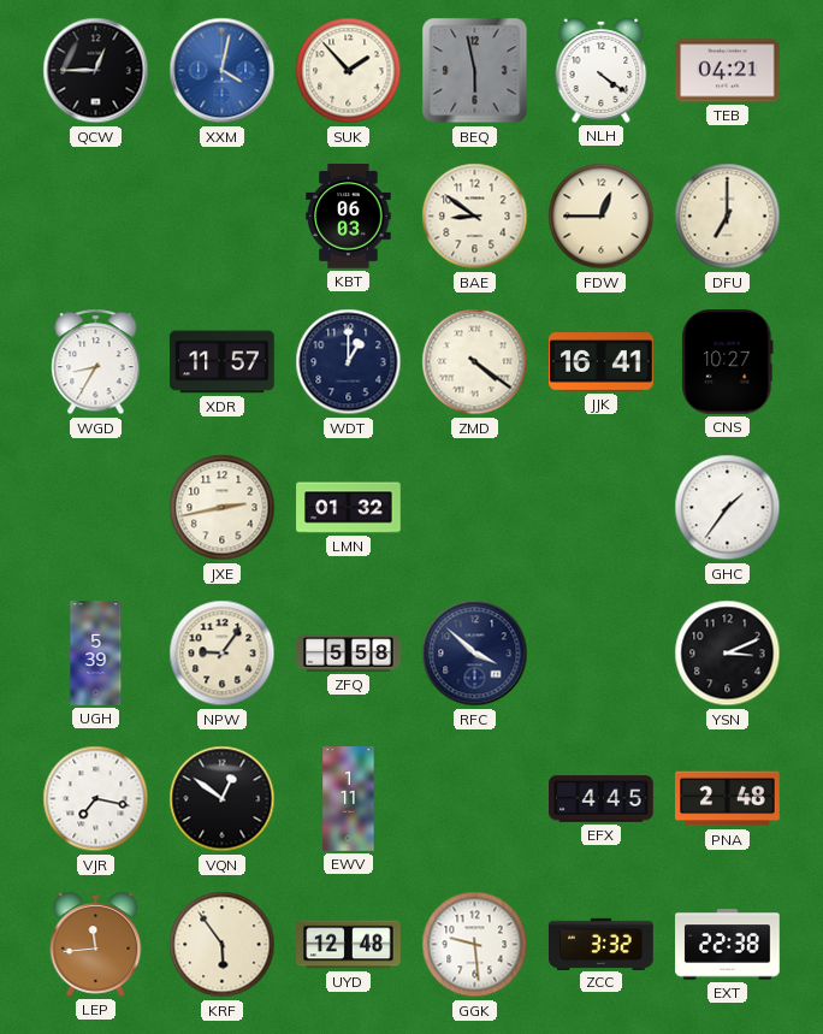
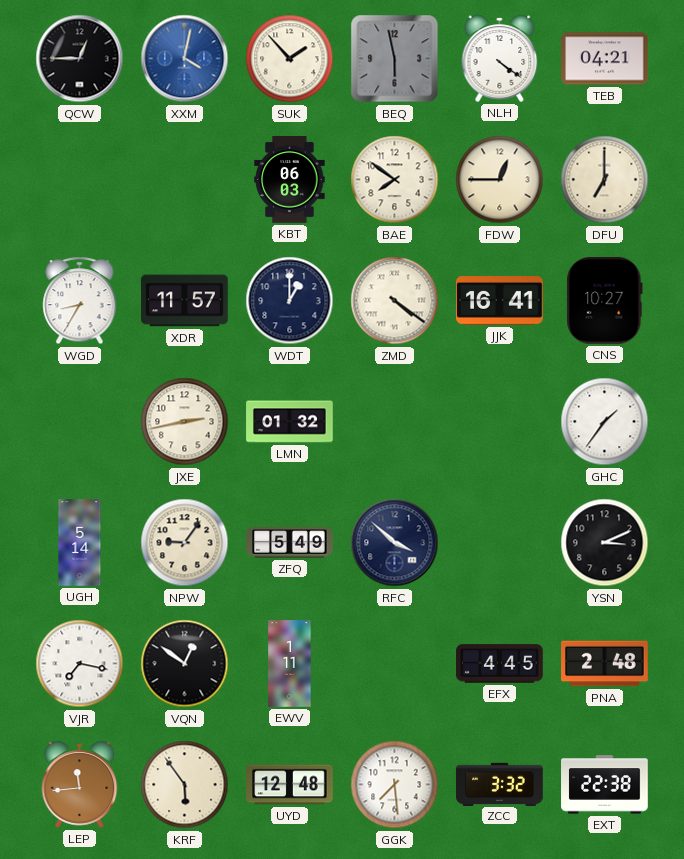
BAE: 8:51 -> 7:51
UGH: 5:39 -> 5:14
ZFQ: 5:58 -> 5:49
GGK: 9:29 -> 7:29
